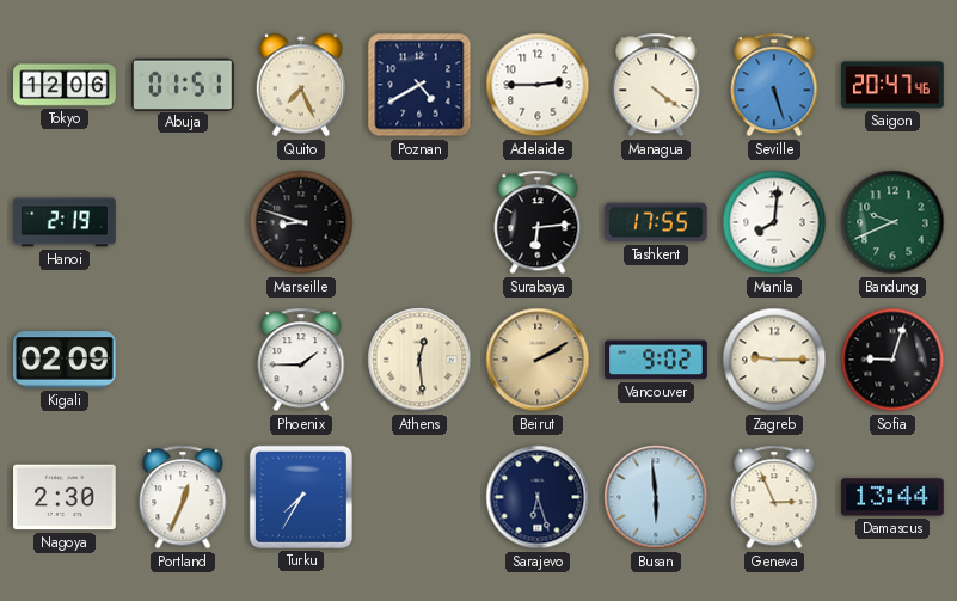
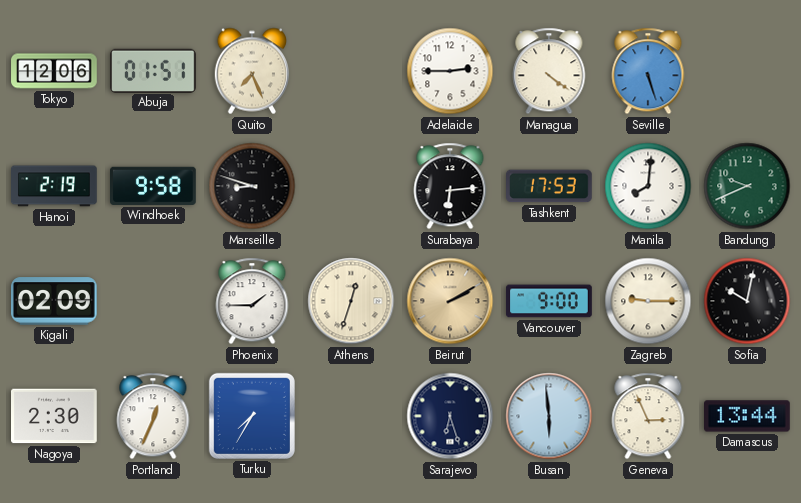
Poznan: 4:40 -> none
Saigon: 20:47 -> none
Windhoek: none -> 9:58
Tashkent: 17:55 -> 17:53
Athens: 12:29 -> 12:33
Vancouver: 9:02 -> 9:00
Sofia: 9:03 -> 10:02
